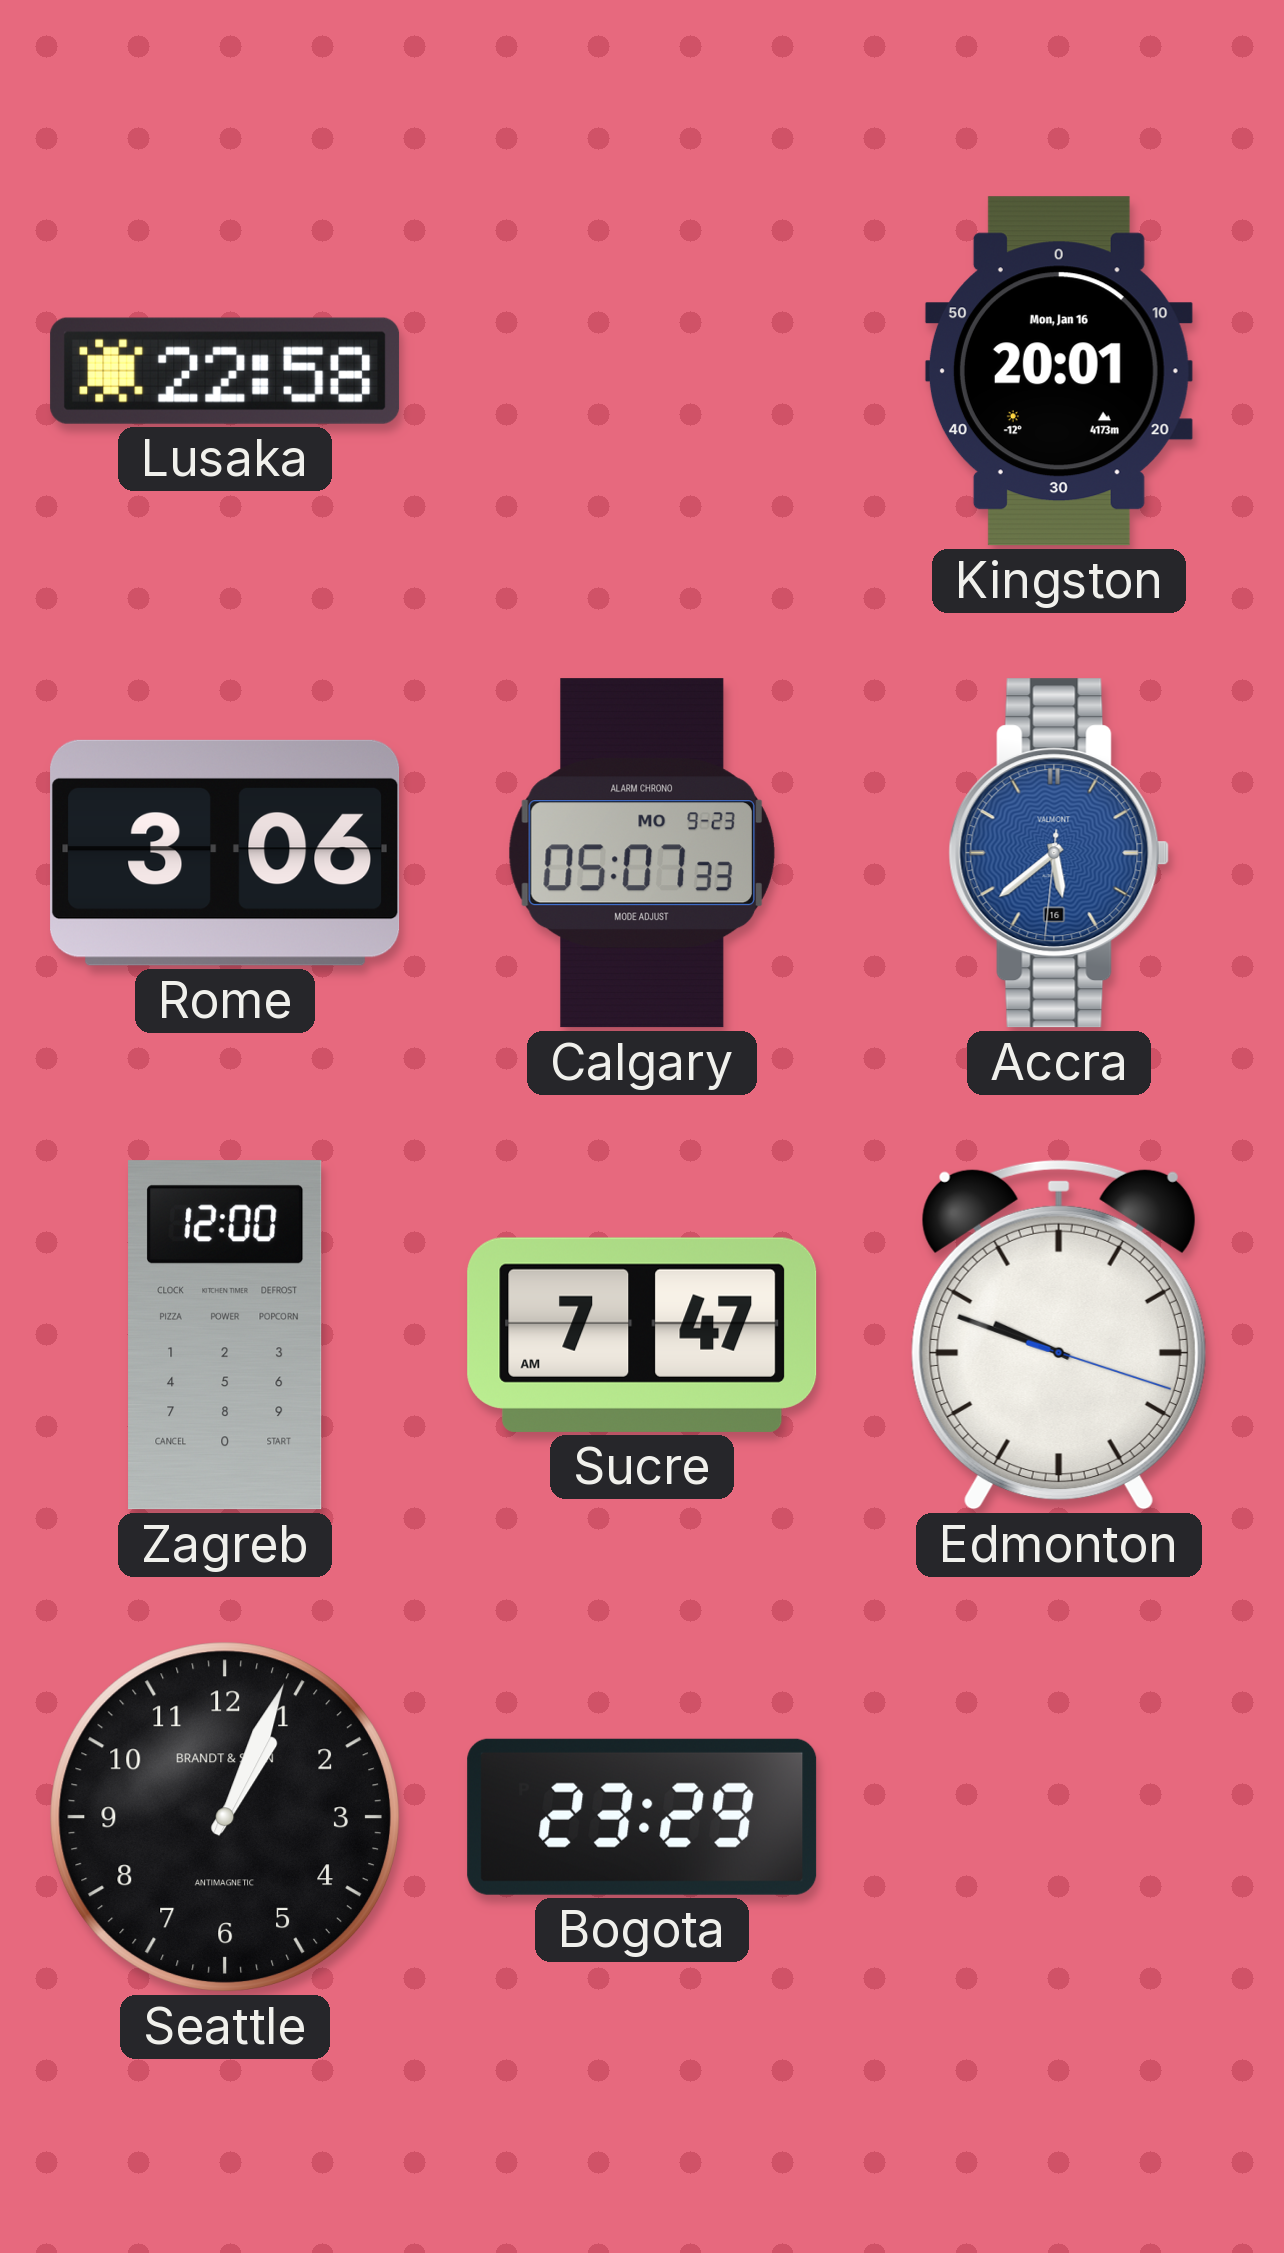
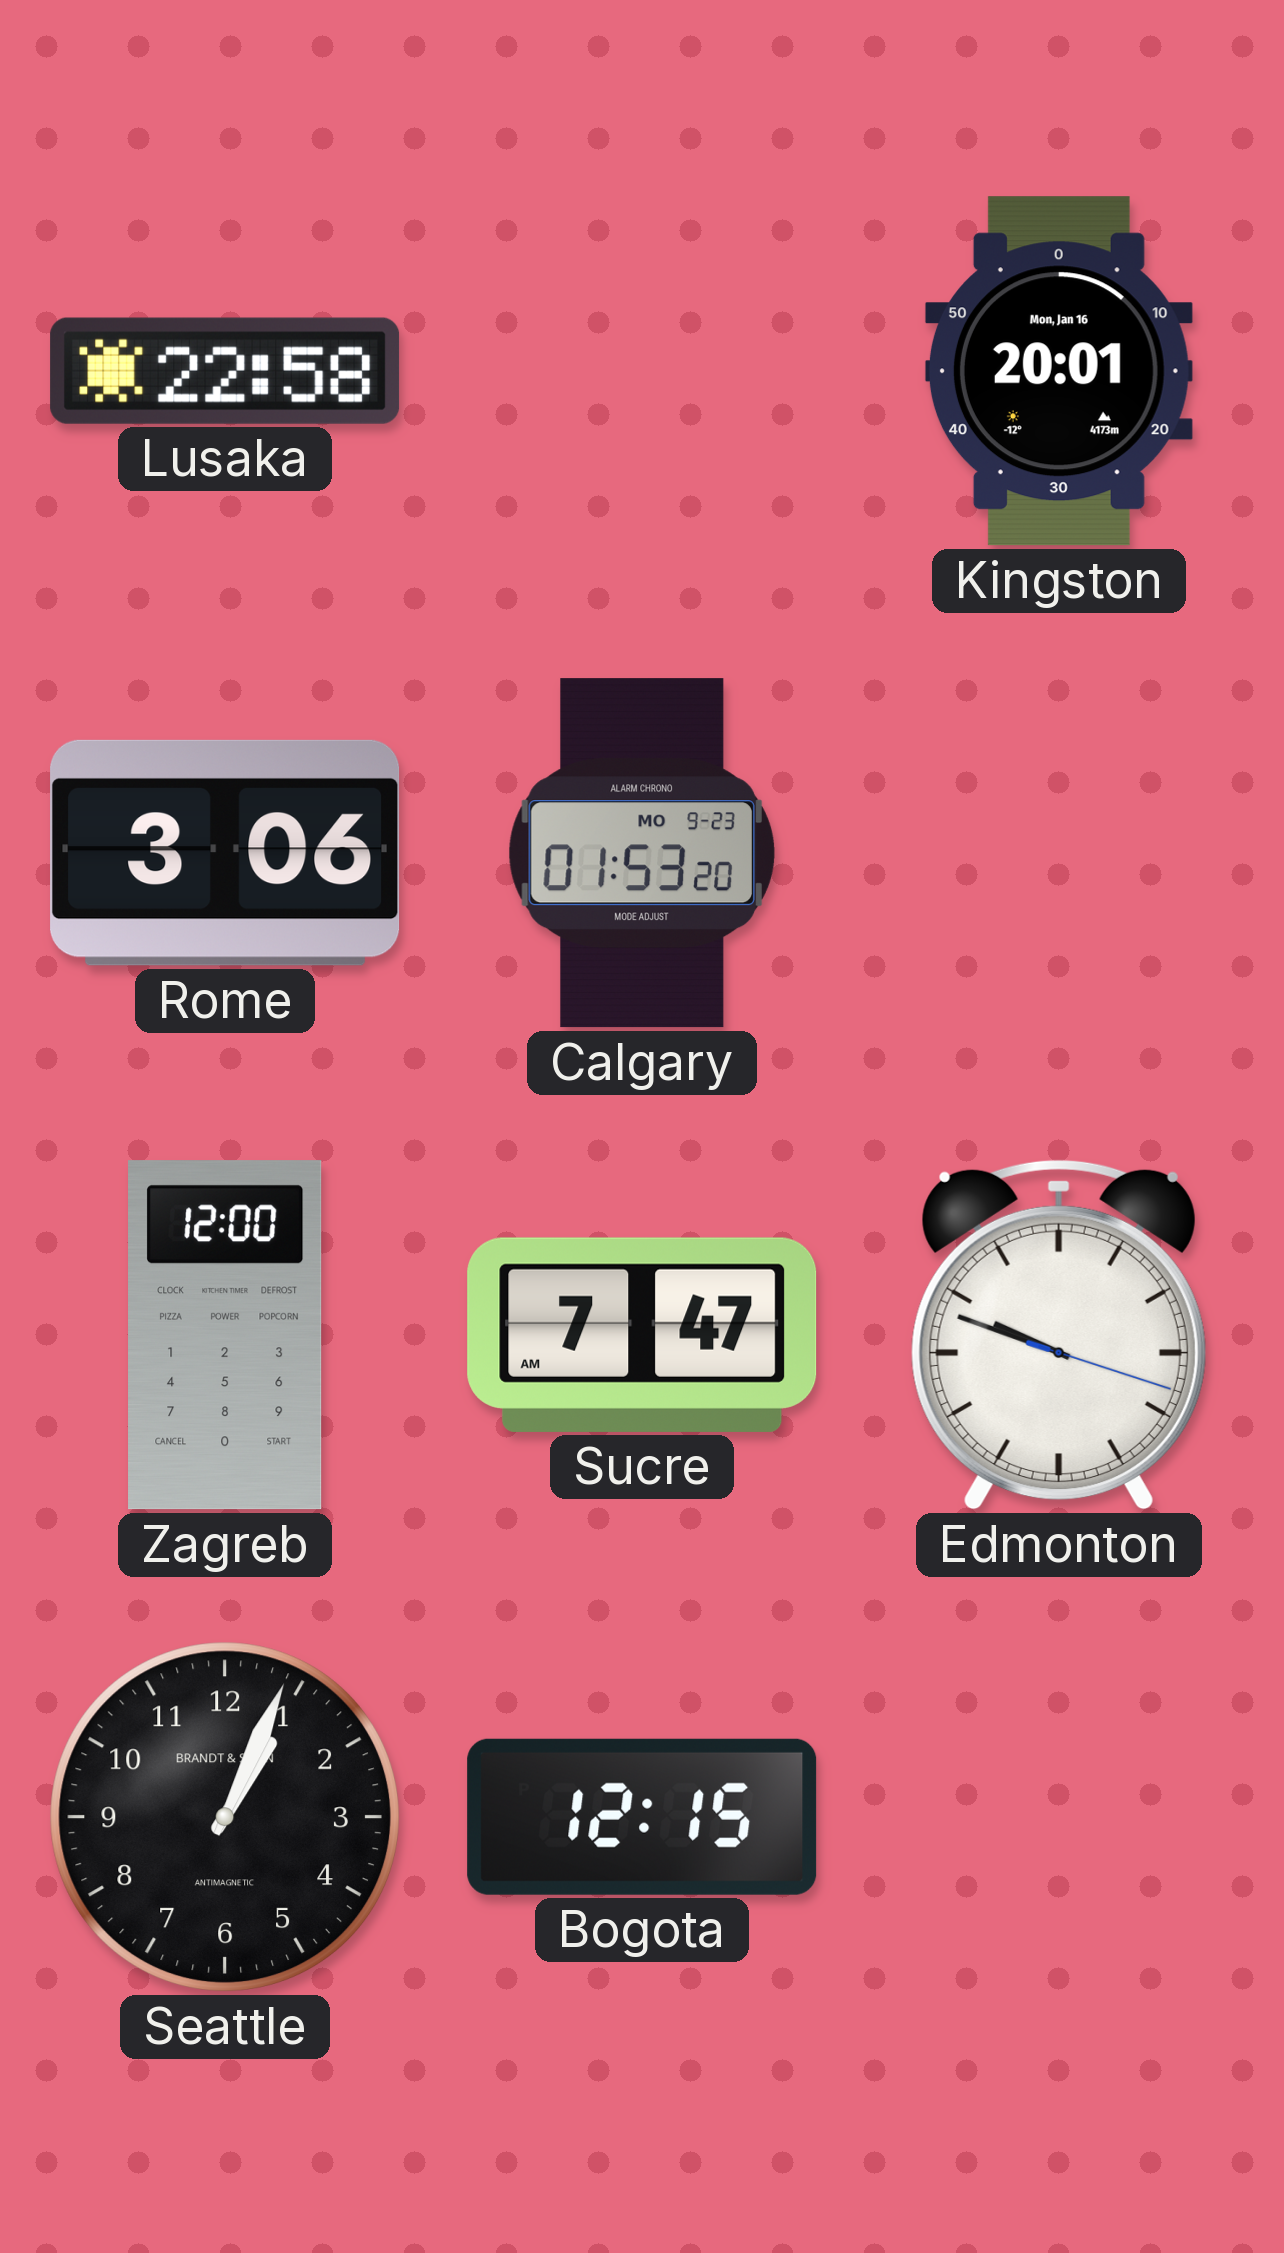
Calgary: 05:07 -> 01:53
Accra: 5:38 -> none
Bogota: 23:29 -> 12:15
